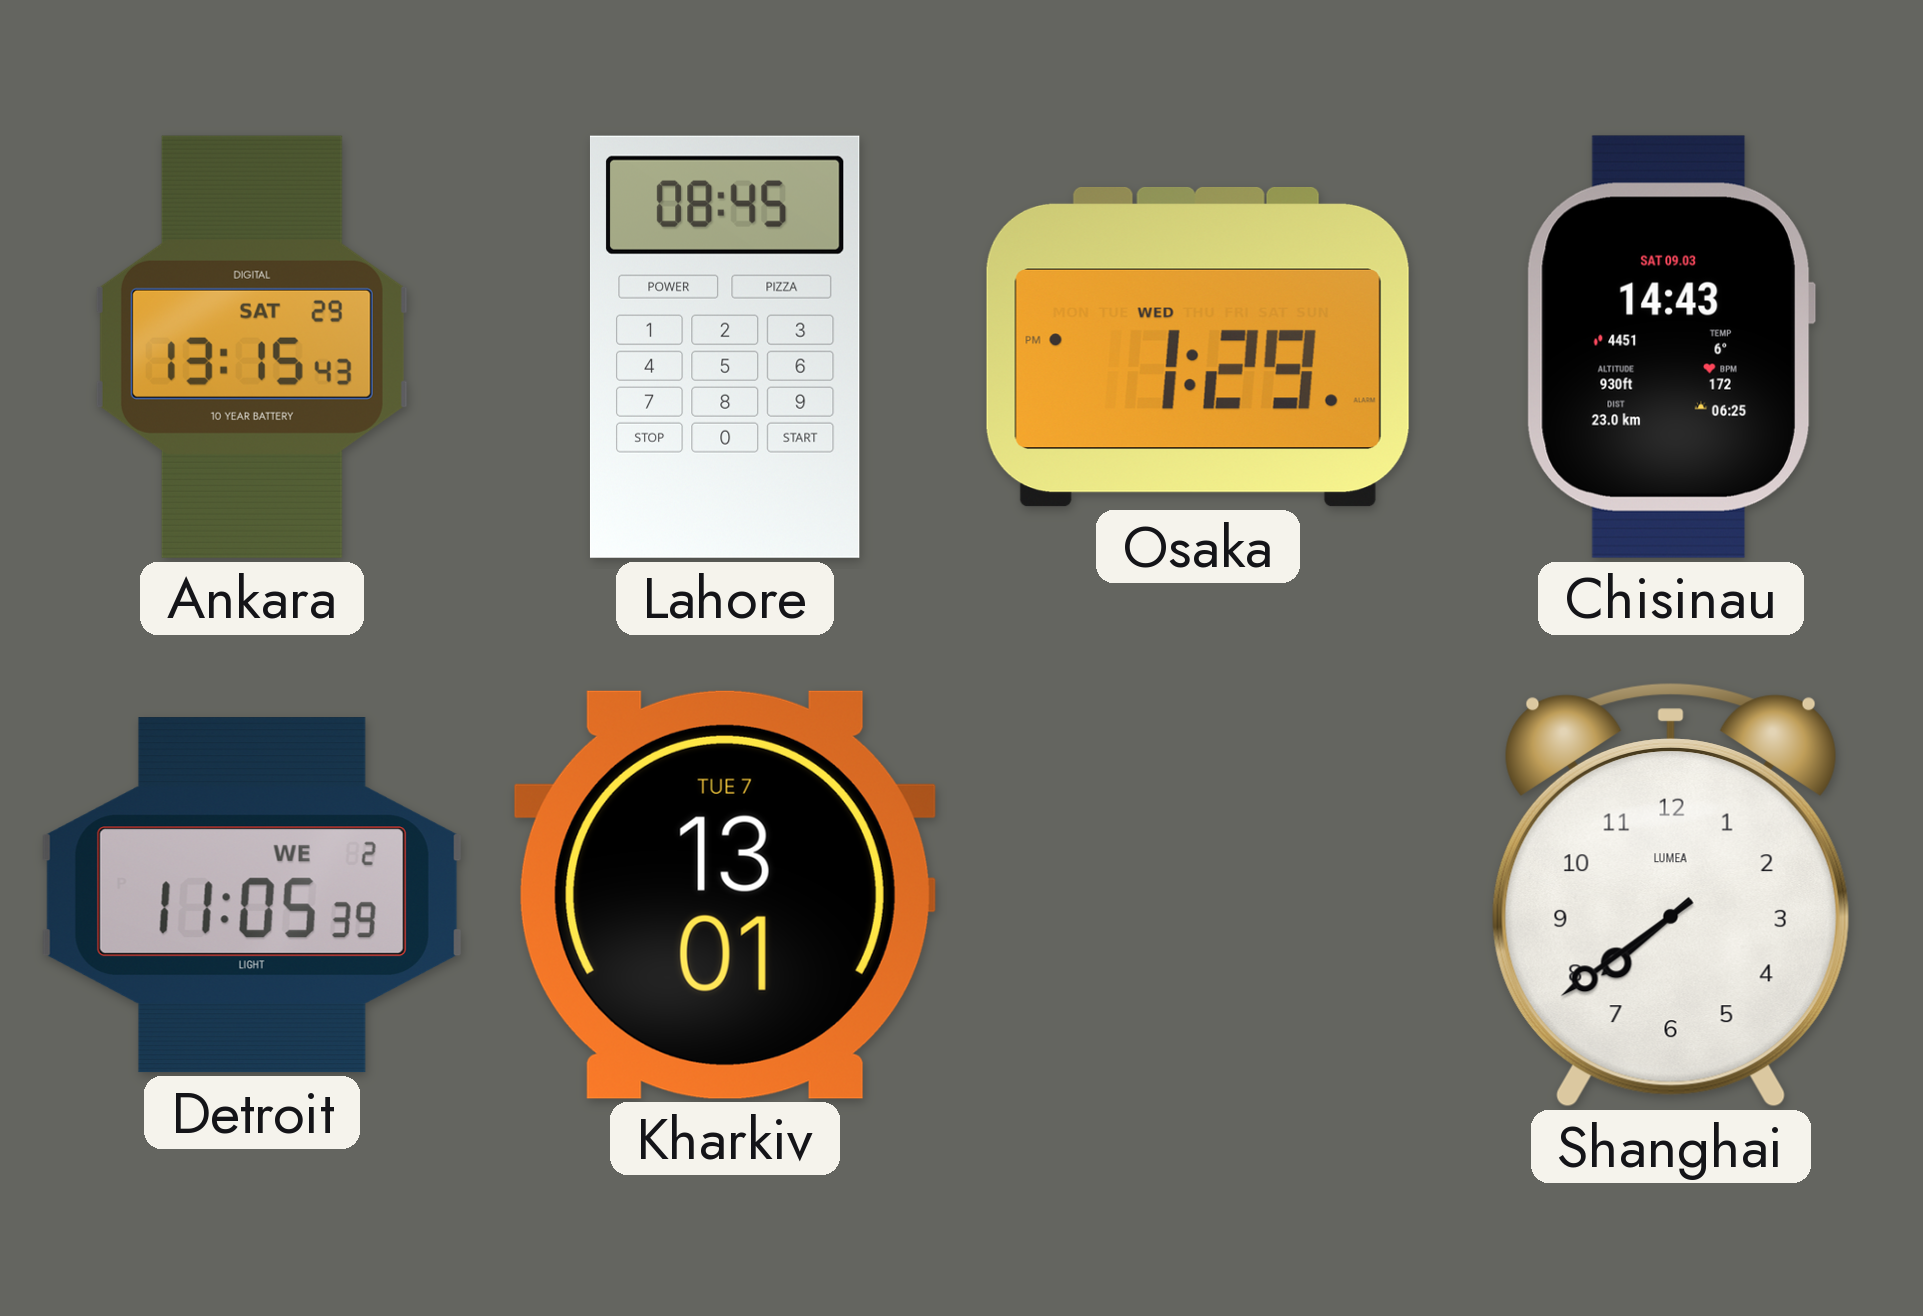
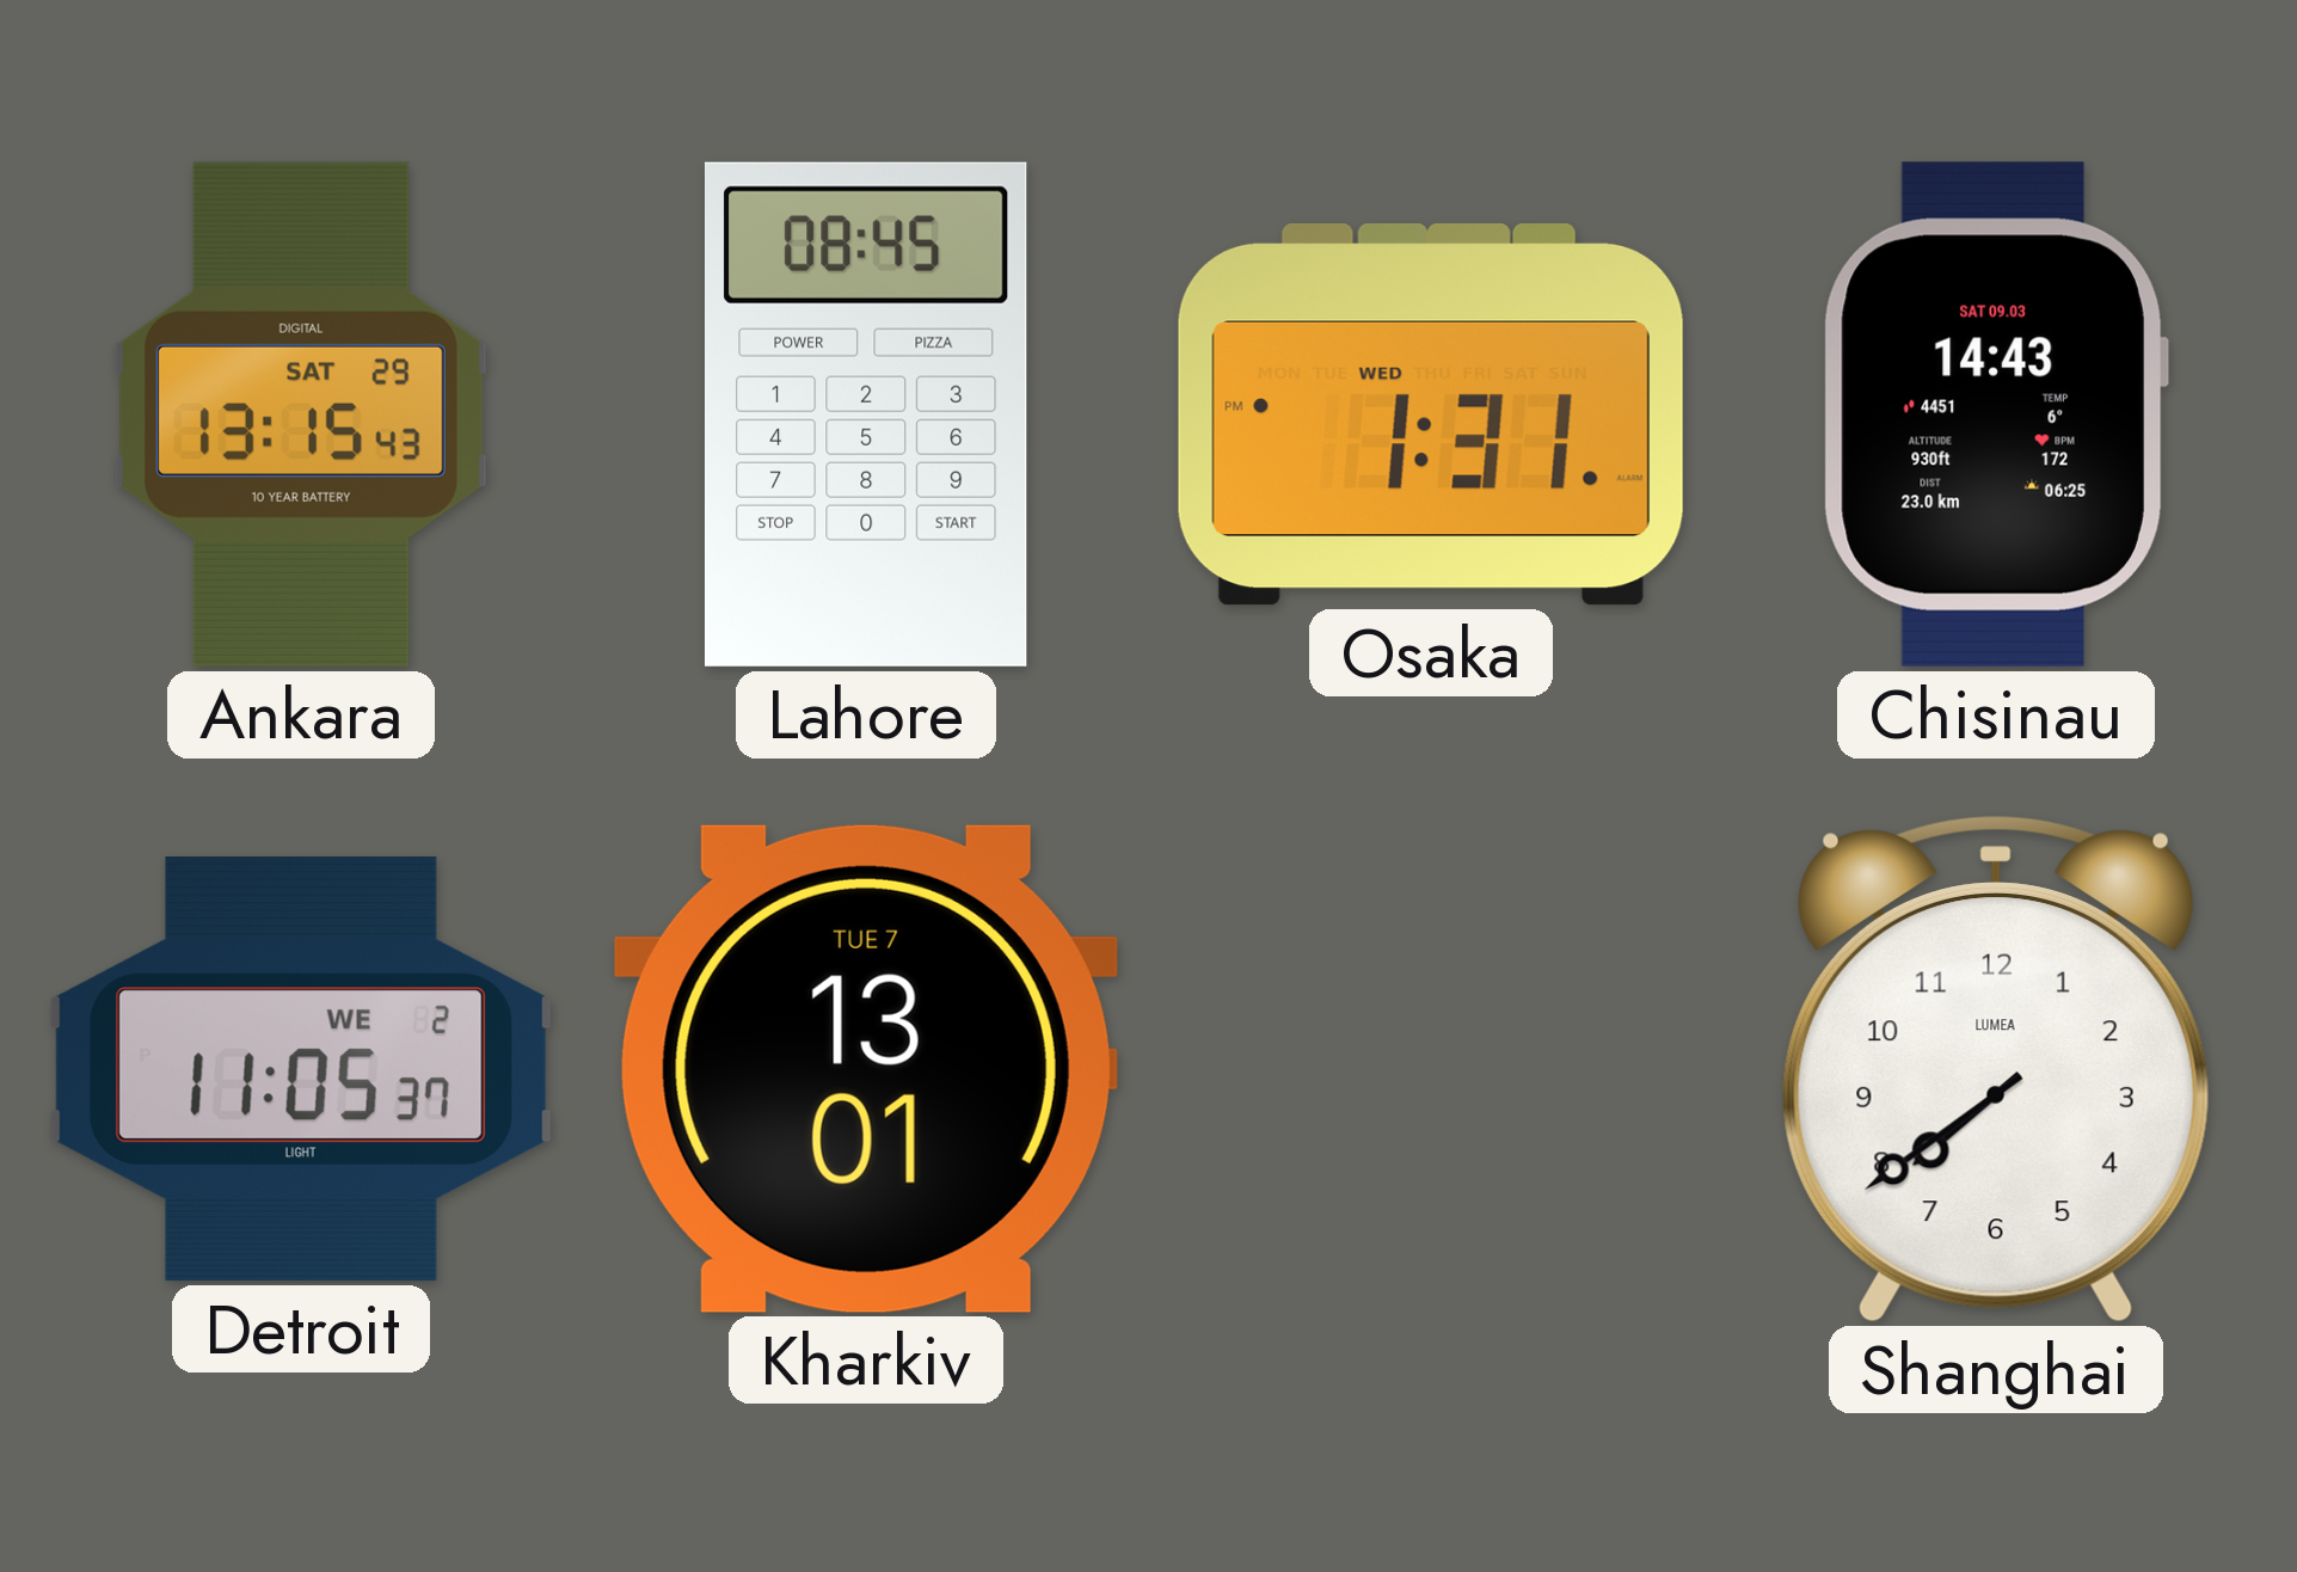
Osaka: 1:29 -> 1:31
Detroit: 11:05:39 -> 11:05:37
